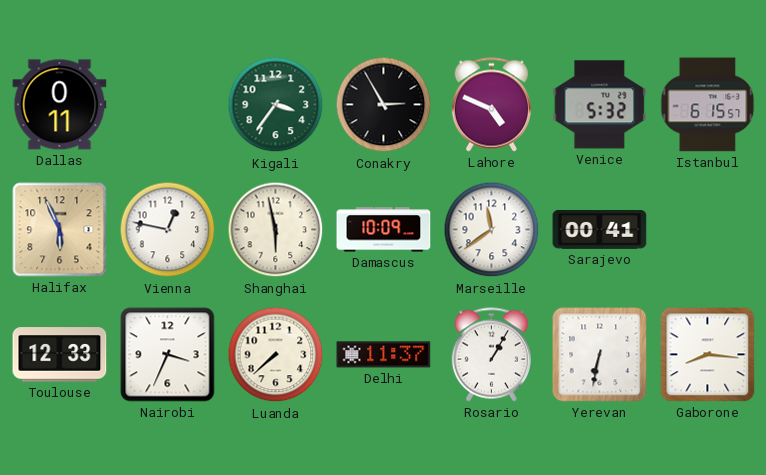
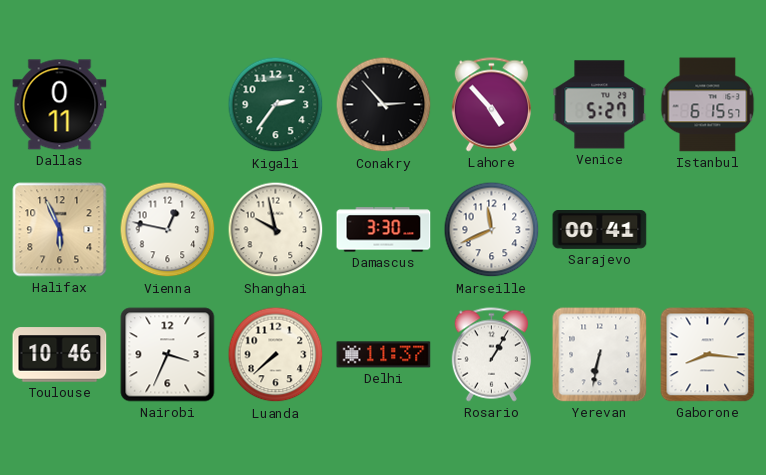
Kigali: 3:36 -> 2:36
Conakry: 2:55 -> 2:53
Lahore: 4:49 -> 4:53
Venice: 5:32 -> 5:27
Shanghai: 5:58 -> 9:58
Damascus: 10:09 -> 3:30
Marseille: 11:39 -> 11:41
Toulouse: 12:33 -> 10:46
